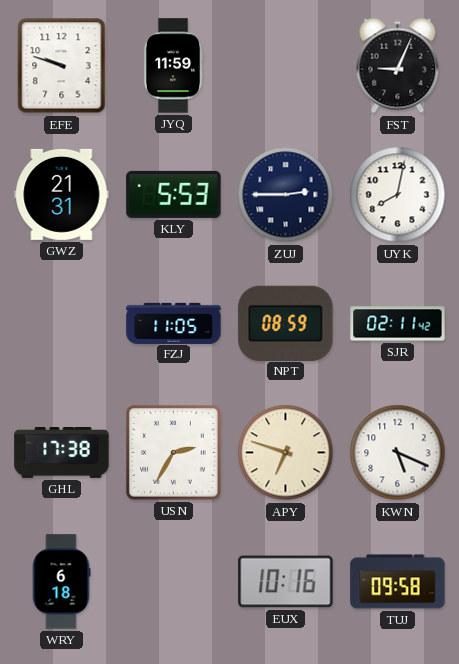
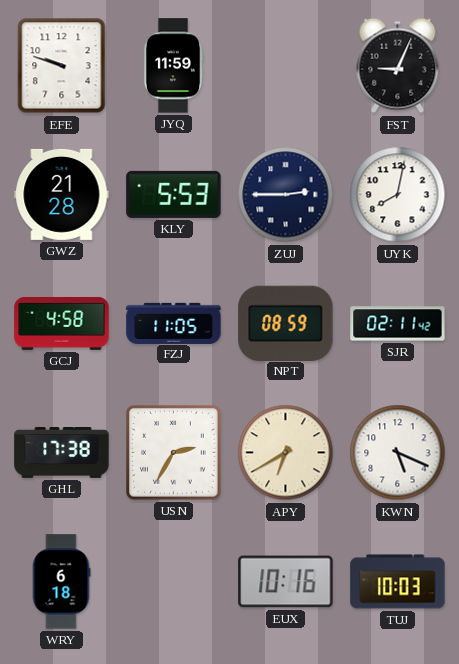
GWZ: 21:31 -> 21:28
GCJ: none -> 4:58
APY: 6:48 -> 6:40
TUJ: 09:58 -> 10:03
